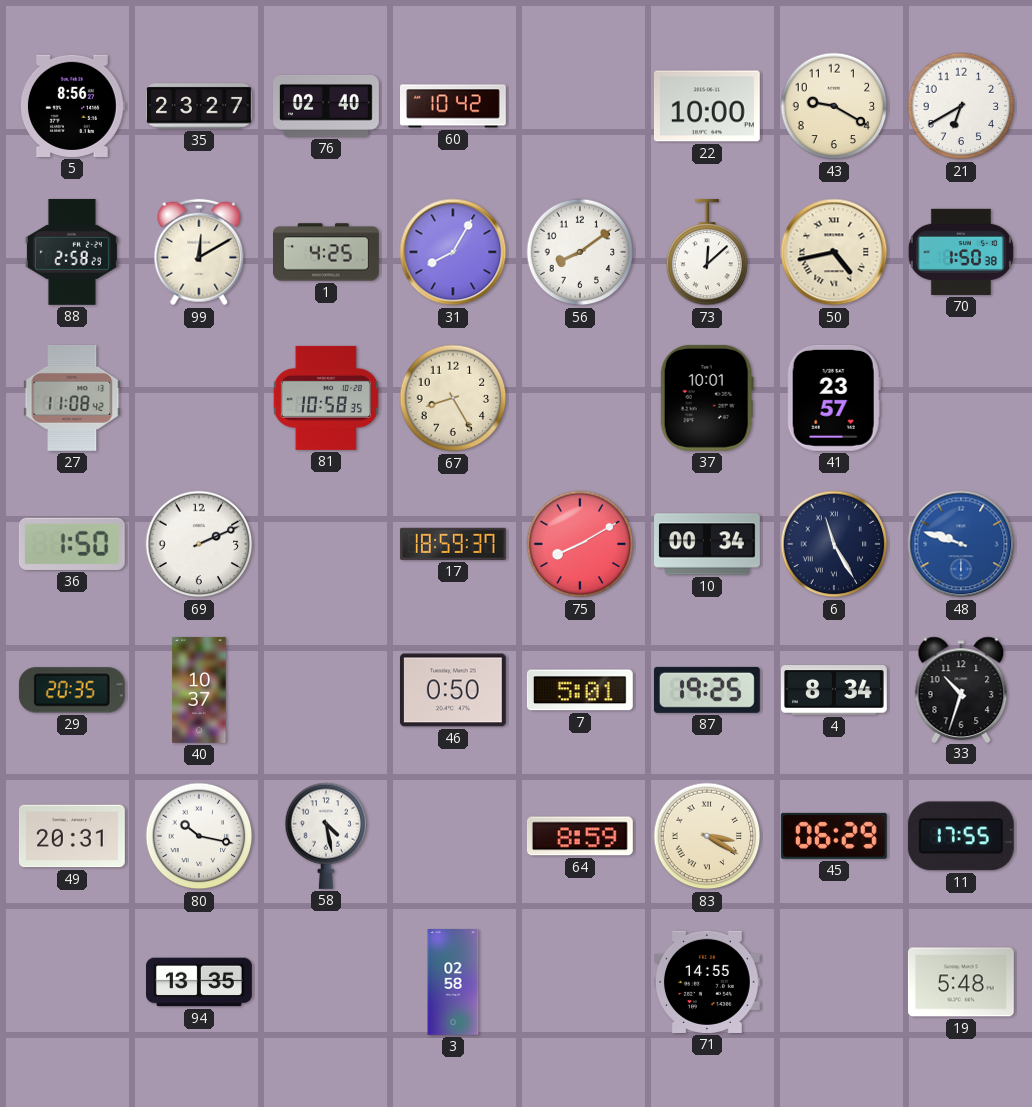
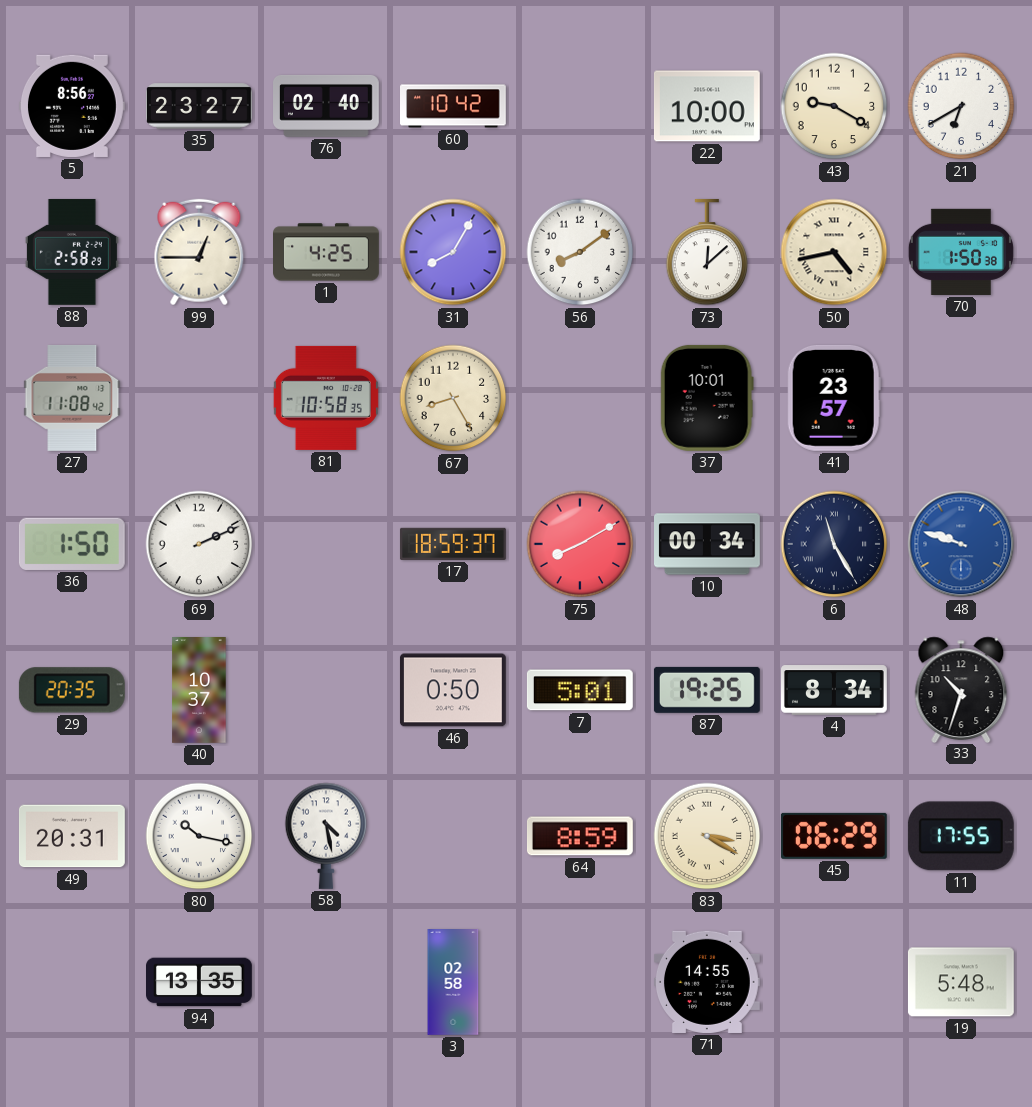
99: 12:10 -> 12:45
